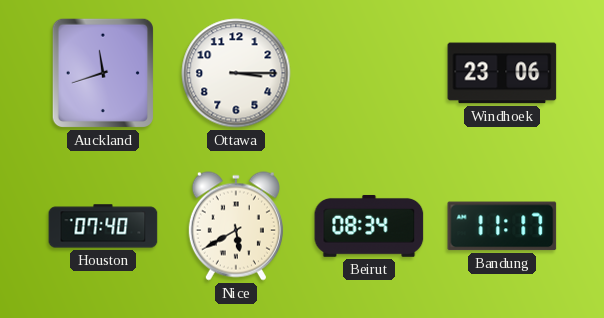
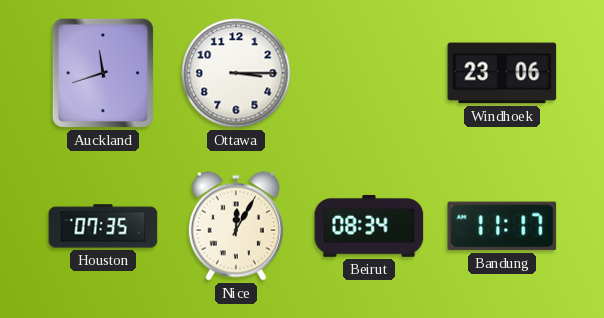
Houston: 07:40 -> 07:35
Nice: 5:40 -> 12:05
